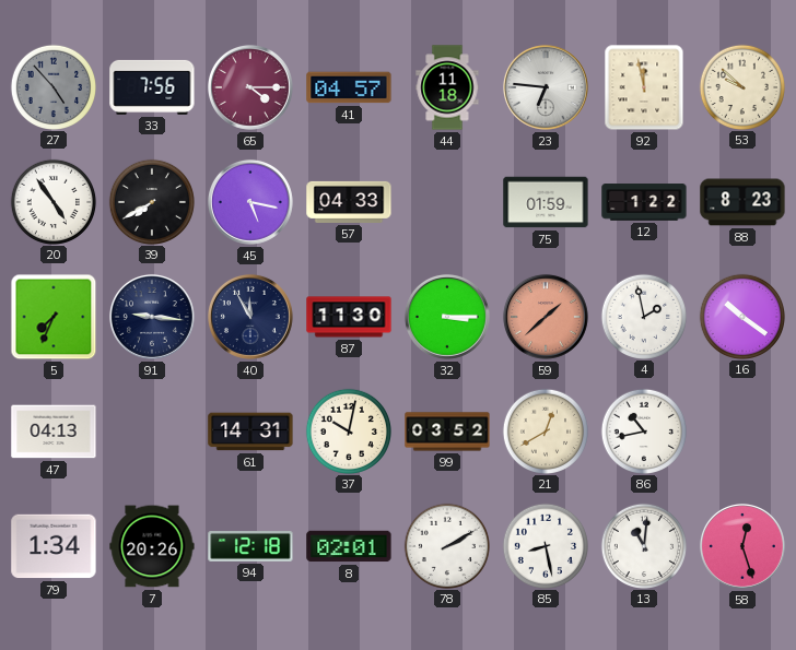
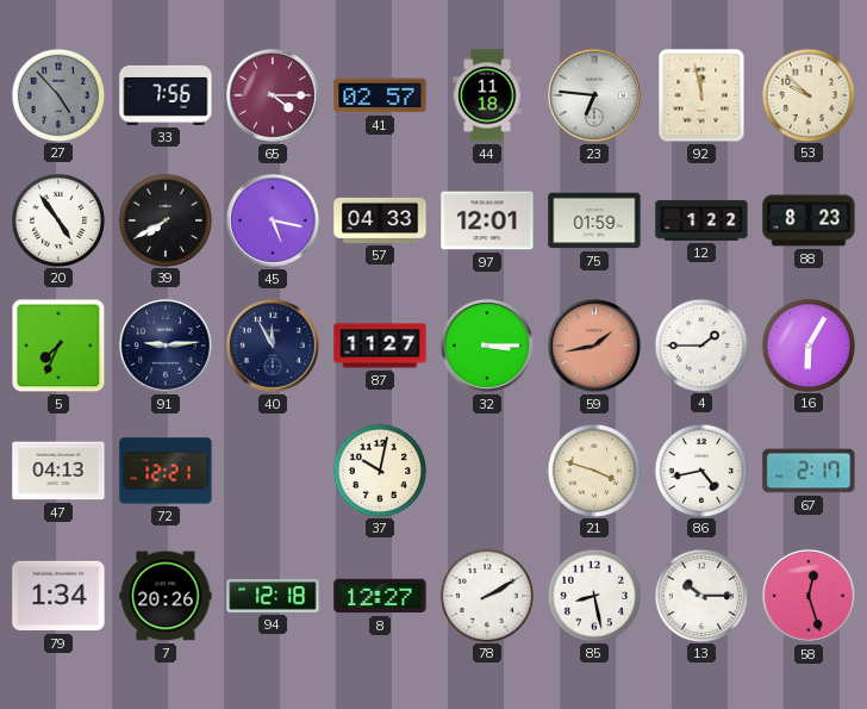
41: 04:57 -> 02:57
97: none -> 12:01
91: 9:16 -> 9:14
87: 11:30 -> 11:27
59: 1:38 -> 1:43
4: 1:58 -> 1:45
16: 10:21 -> 6:05
72: none -> 12:21
61: 14:31 -> none
99: 03:52 -> none
21: 12:40 -> 3:48
86: 10:43 -> 4:43
67: none -> 2:17
8: 02:01 -> 12:27
13: 11:01 -> 10:15
